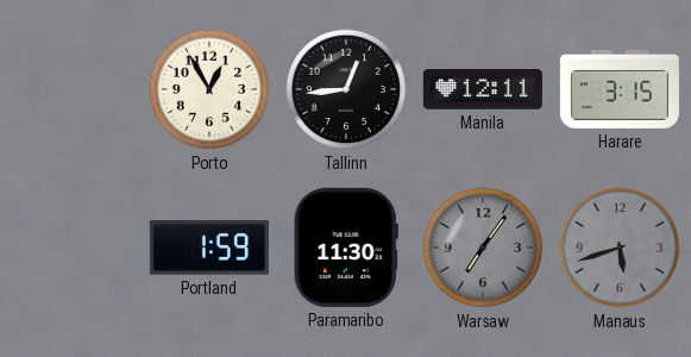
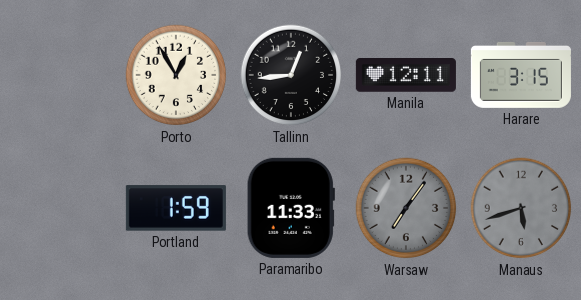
Paramaribo: 11:30 -> 11:33
